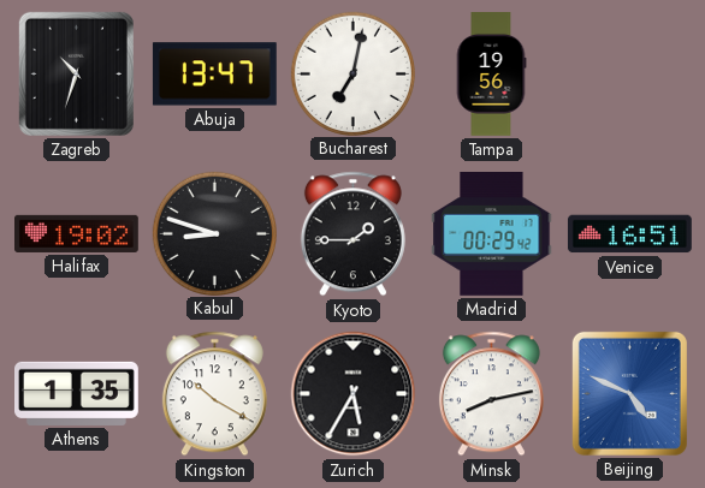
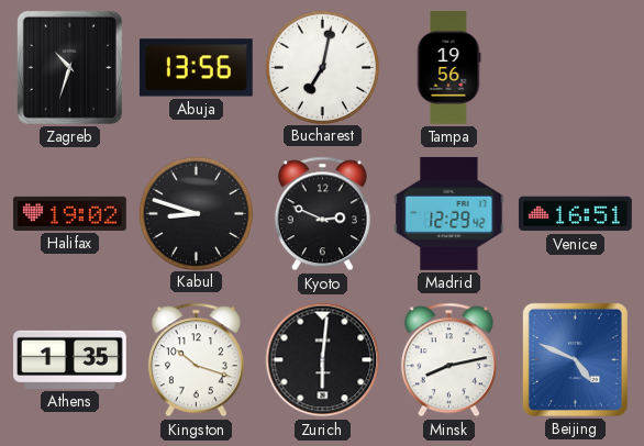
Abuja: 13:47 -> 13:56
Kyoto: 1:45 -> 2:49
Madrid: 00:29 -> 12:29
Kingston: 10:20 -> 10:18
Zurich: 5:35 -> 6:01
